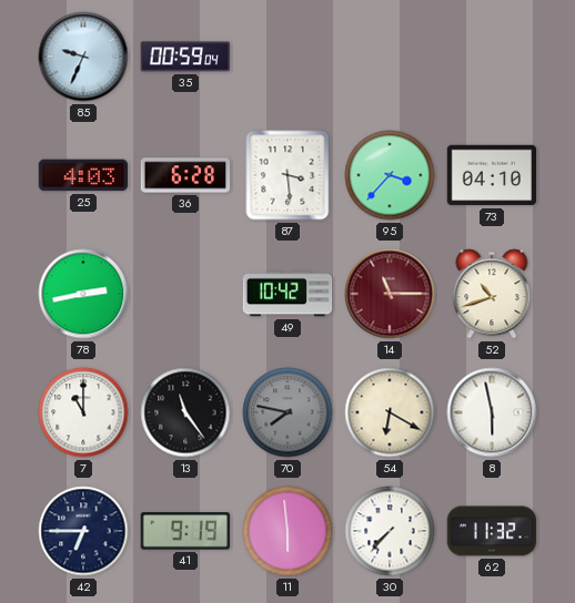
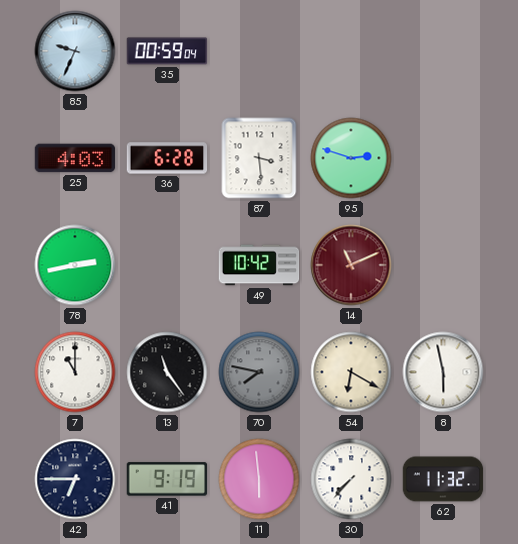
95: 3:37 -> 2:48
73: 04:10 -> none
14: 11:15 -> 11:11
52: 10:42 -> none
